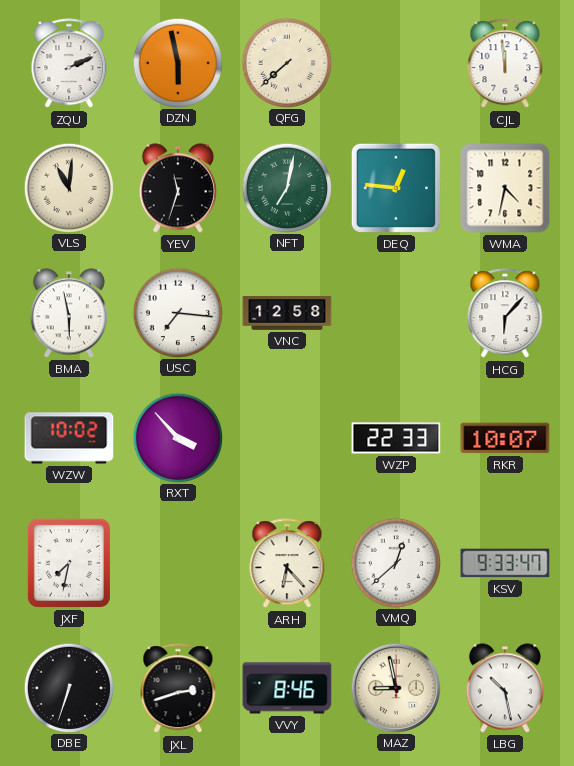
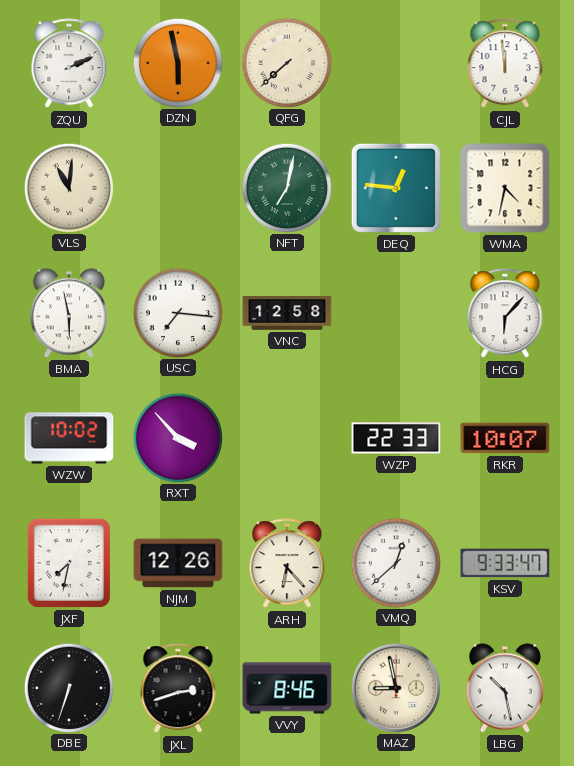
YEV: 11:33 -> none
NJM: none -> 12:26
